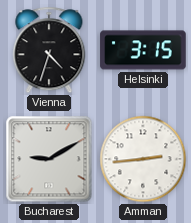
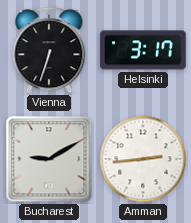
Vienna: 4:33 -> 6:33
Helsinki: 3:15 -> 3:17
